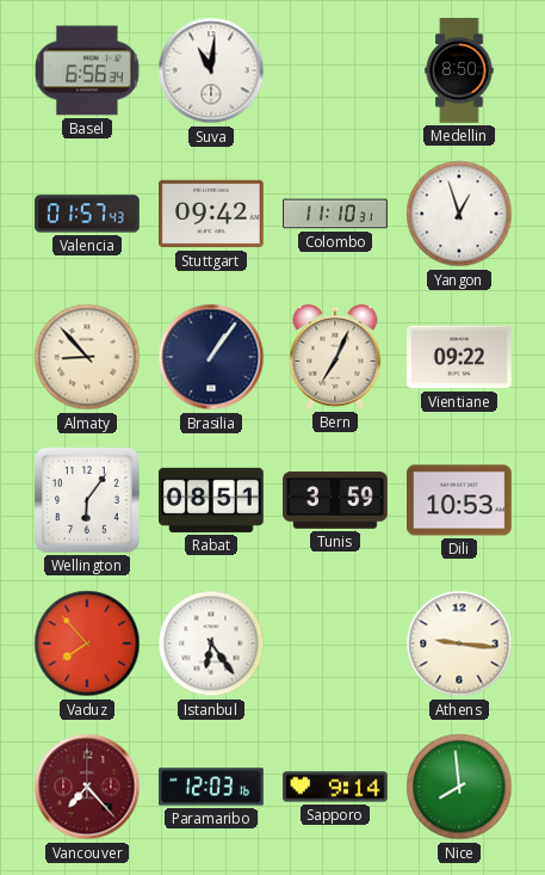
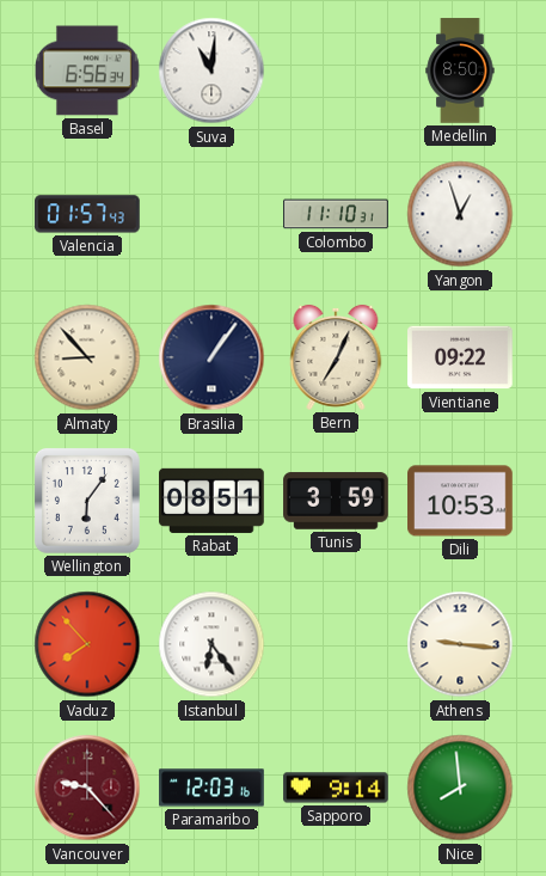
Stuttgart: 09:42 -> none
Vancouver: 7:23 -> 9:23
